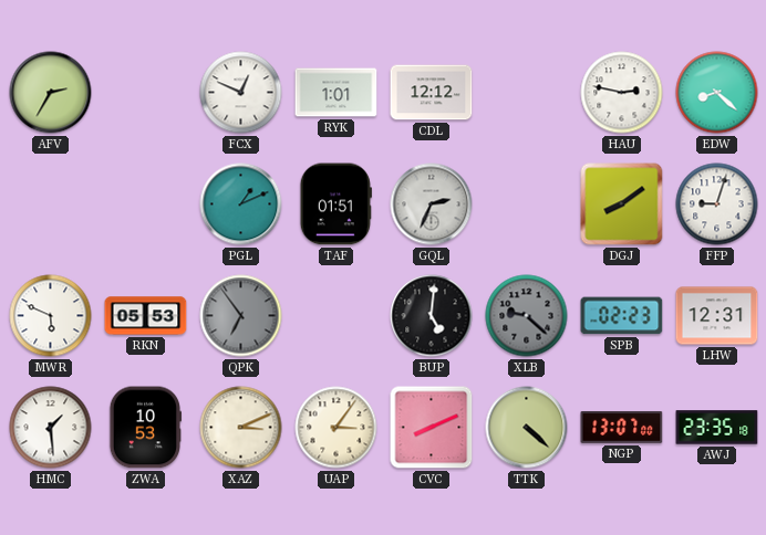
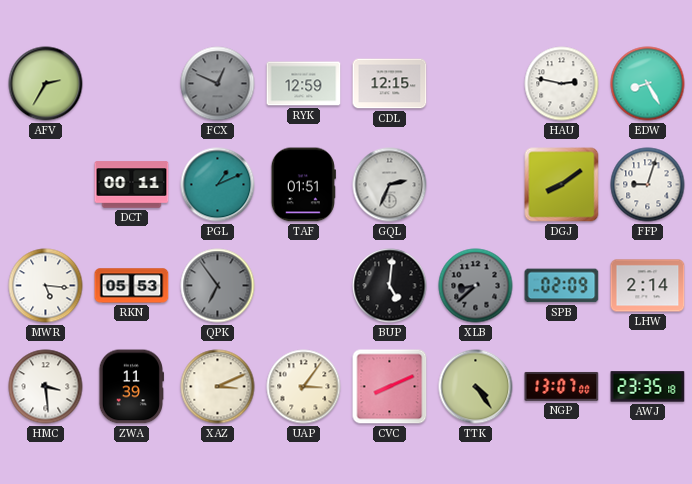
FCX dial: white -> grey
RYK: 1:01 -> 12:59
CDL: 12:12 -> 12:15
EDW: 8:22 -> 8:25
DCT: none -> 00:11
MWR: 5:49 -> 5:16
XLB: 9:22 -> 8:38
SPB: 02:23 -> 02:09
LHW: 12:31 -> 2:14
HMC: 1:29 -> 3:29
ZWA: 10:53 -> 11:39
TTK: 4:22 -> 4:24
